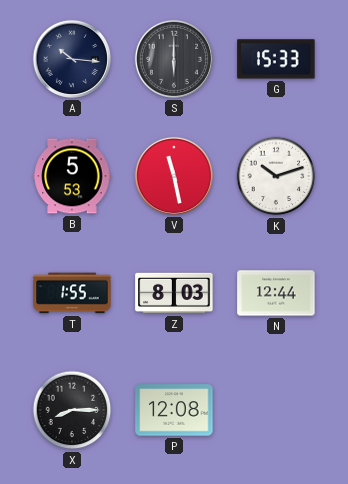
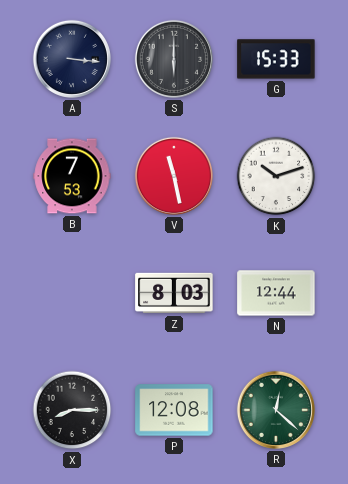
A: 10:16 -> 3:16
B: 5:53 -> 7:53
T: 1:55 -> none
R: none -> 12:22
